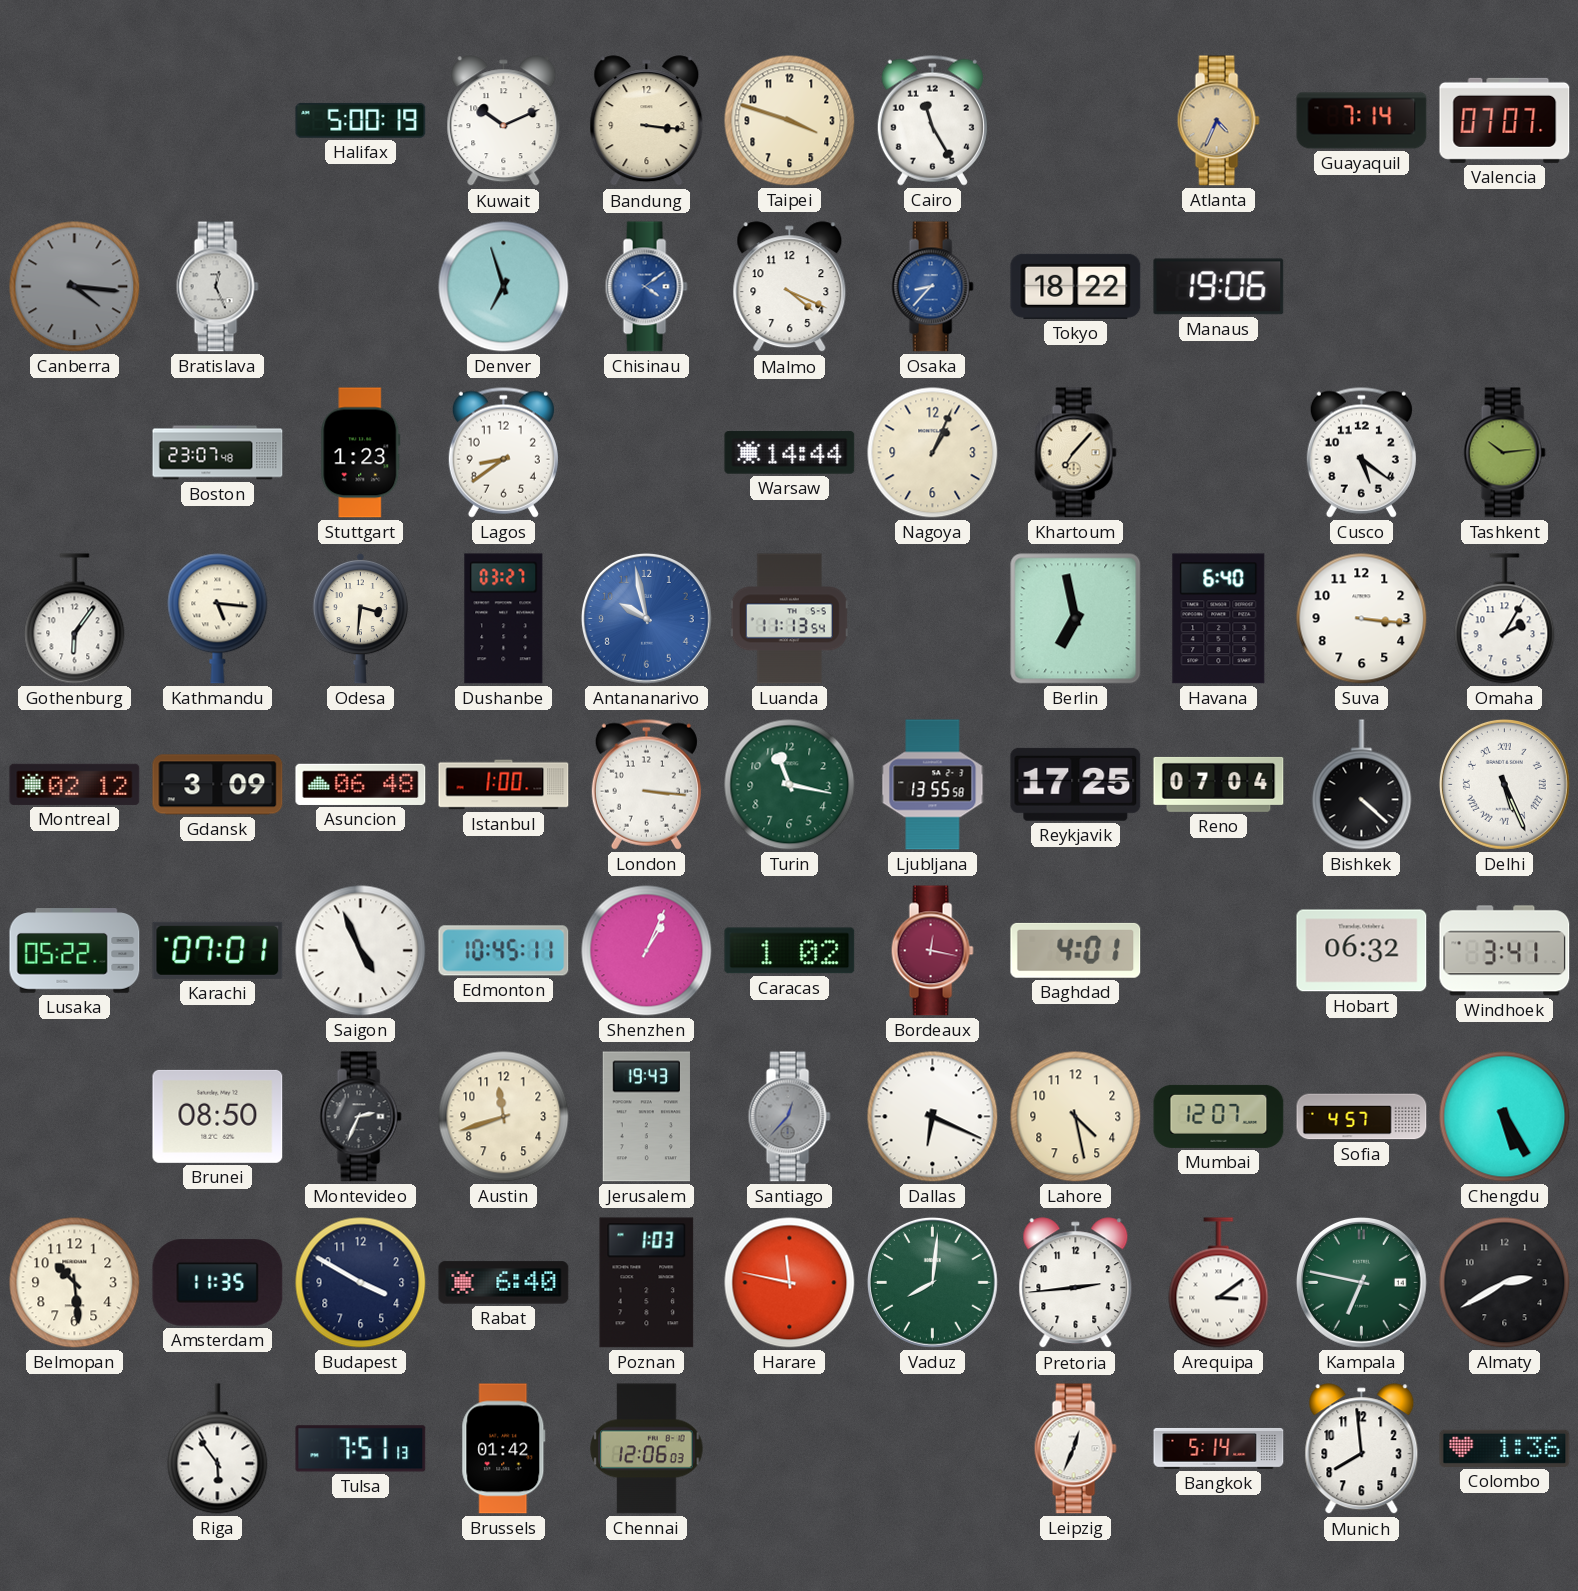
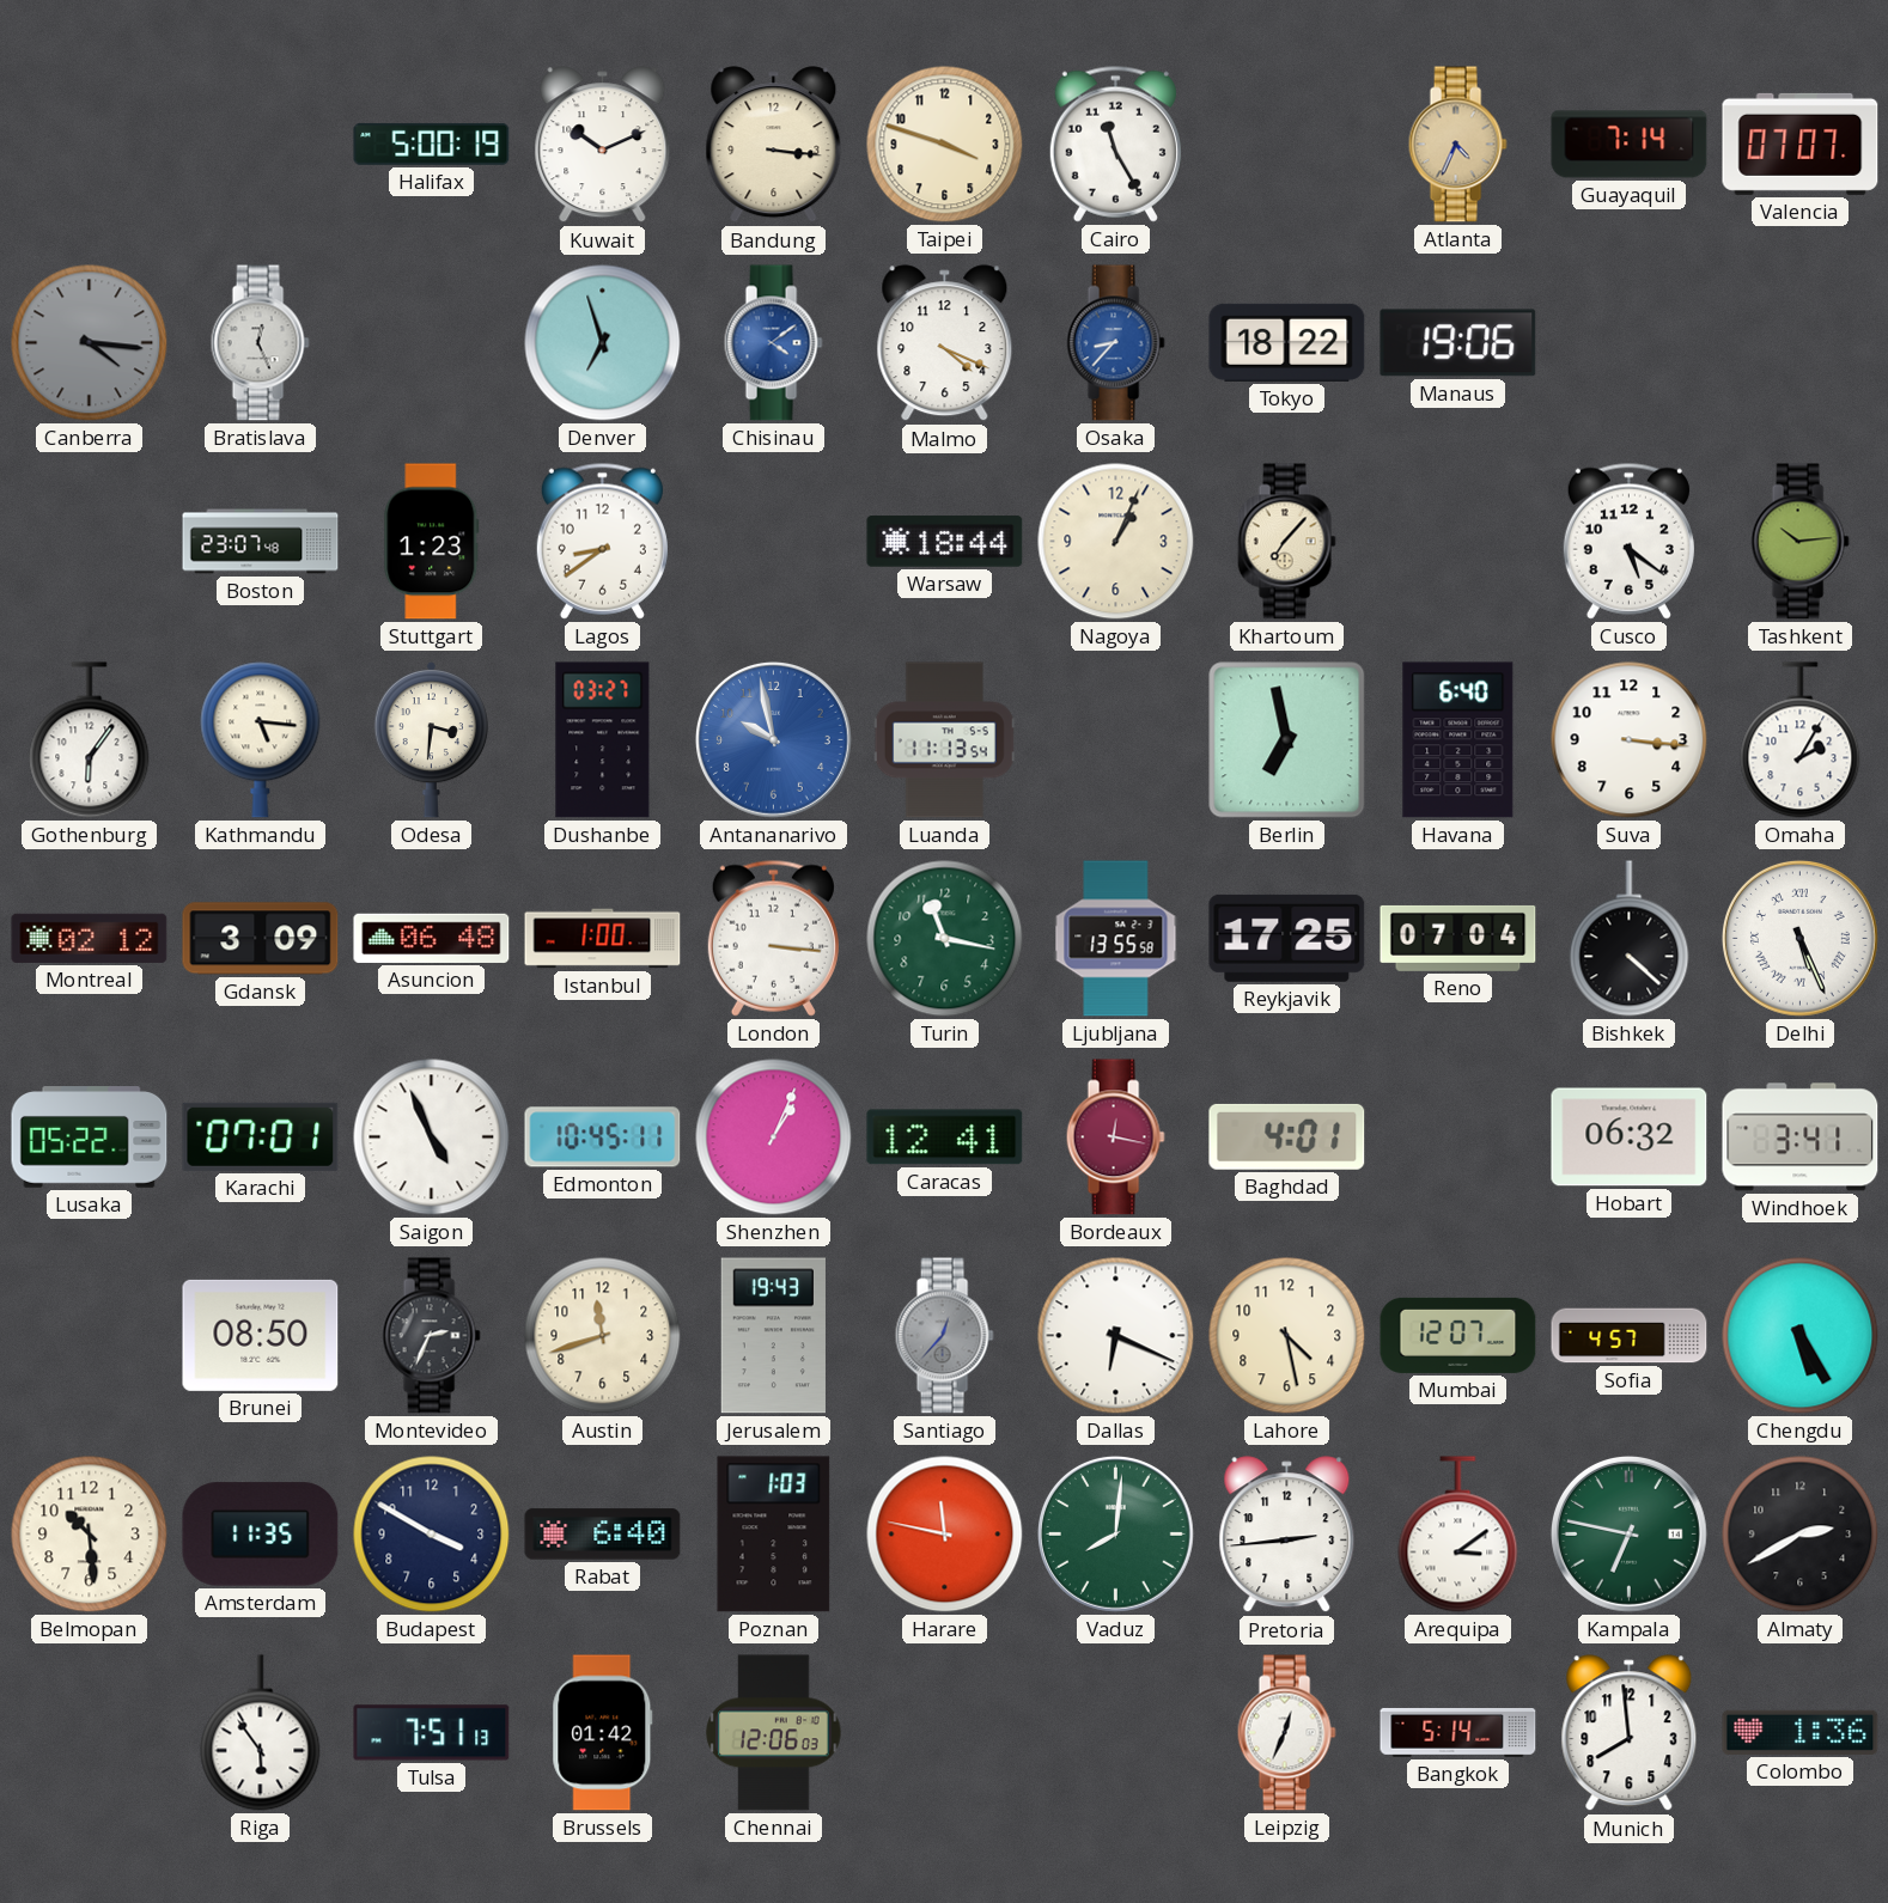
Warsaw: 14:44 -> 18:44
Caracas: 1:02 -> 12:41
